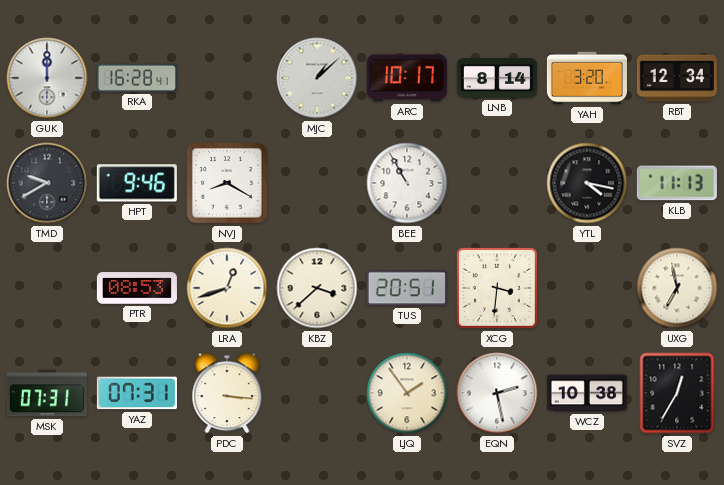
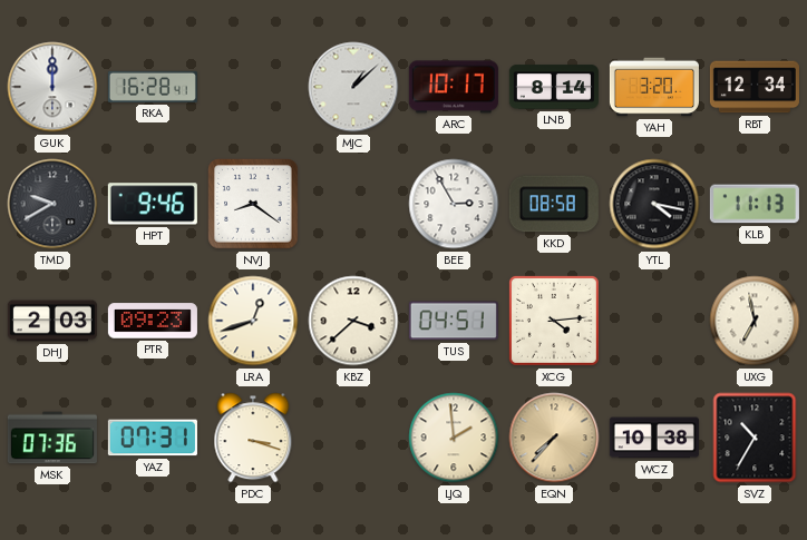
NVJ: 8:20 -> 8:21
BEE: 10:55 -> 2:55
KKD: none -> 08:58
DHJ: none -> 2:03
PTR: 08:53 -> 09:23
TUS: 20:51 -> 04:51
XCG: 3:31 -> 4:14
MSK: 07:31 -> 07:36
PDC: 3:16 -> 3:18
LJQ: 1:54 -> 1:59
EQN: 2:28 -> 7:37
EQN dial: white -> champagne
SVZ: 12:35 -> 10:35
